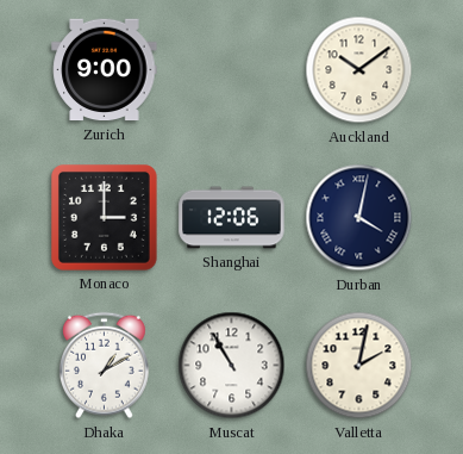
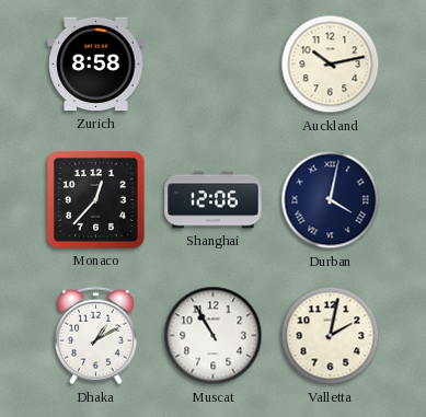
Zurich: 9:00 -> 8:58
Auckland: 10:09 -> 10:13
Monaco: 3:00 -> 12:37
